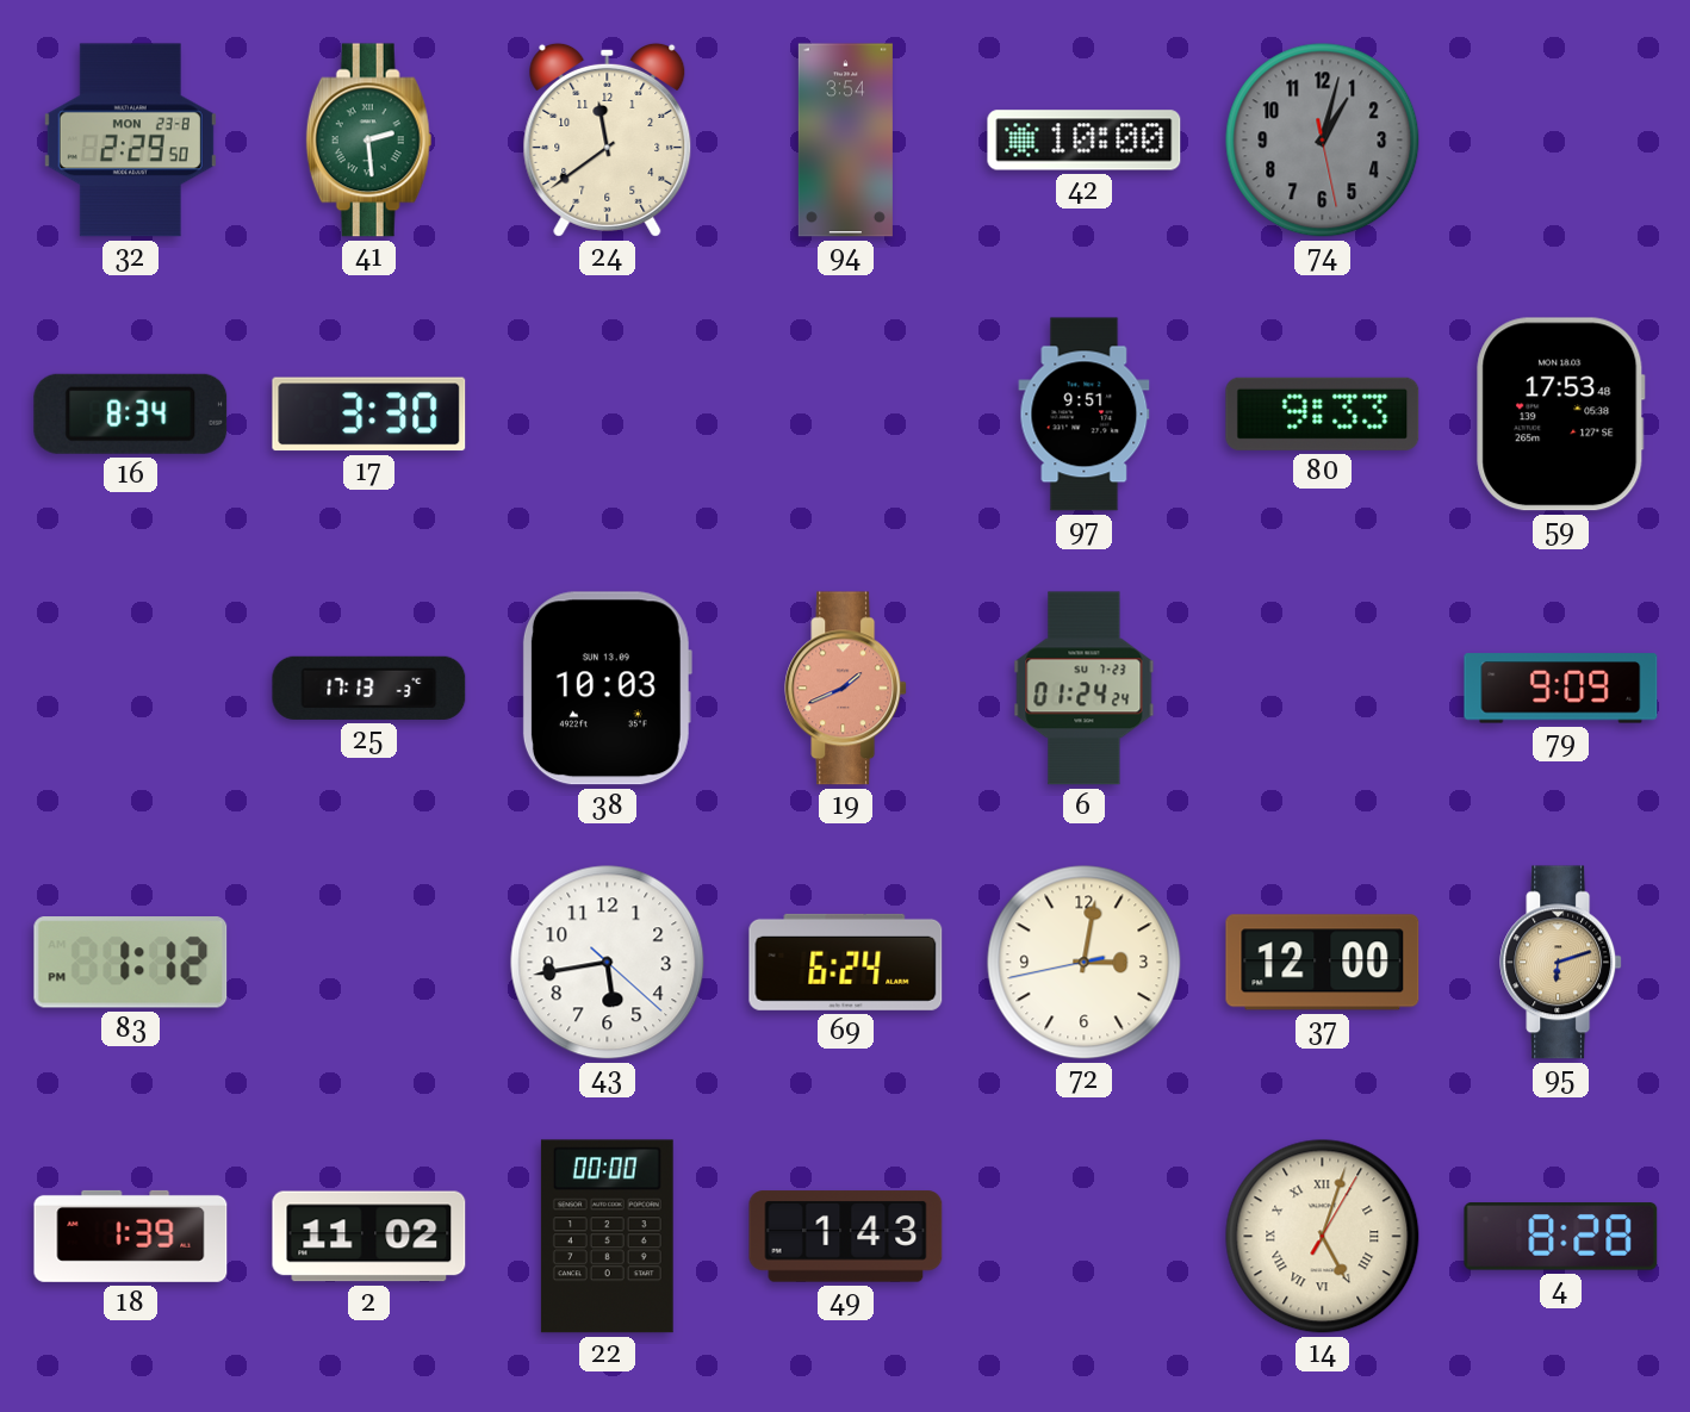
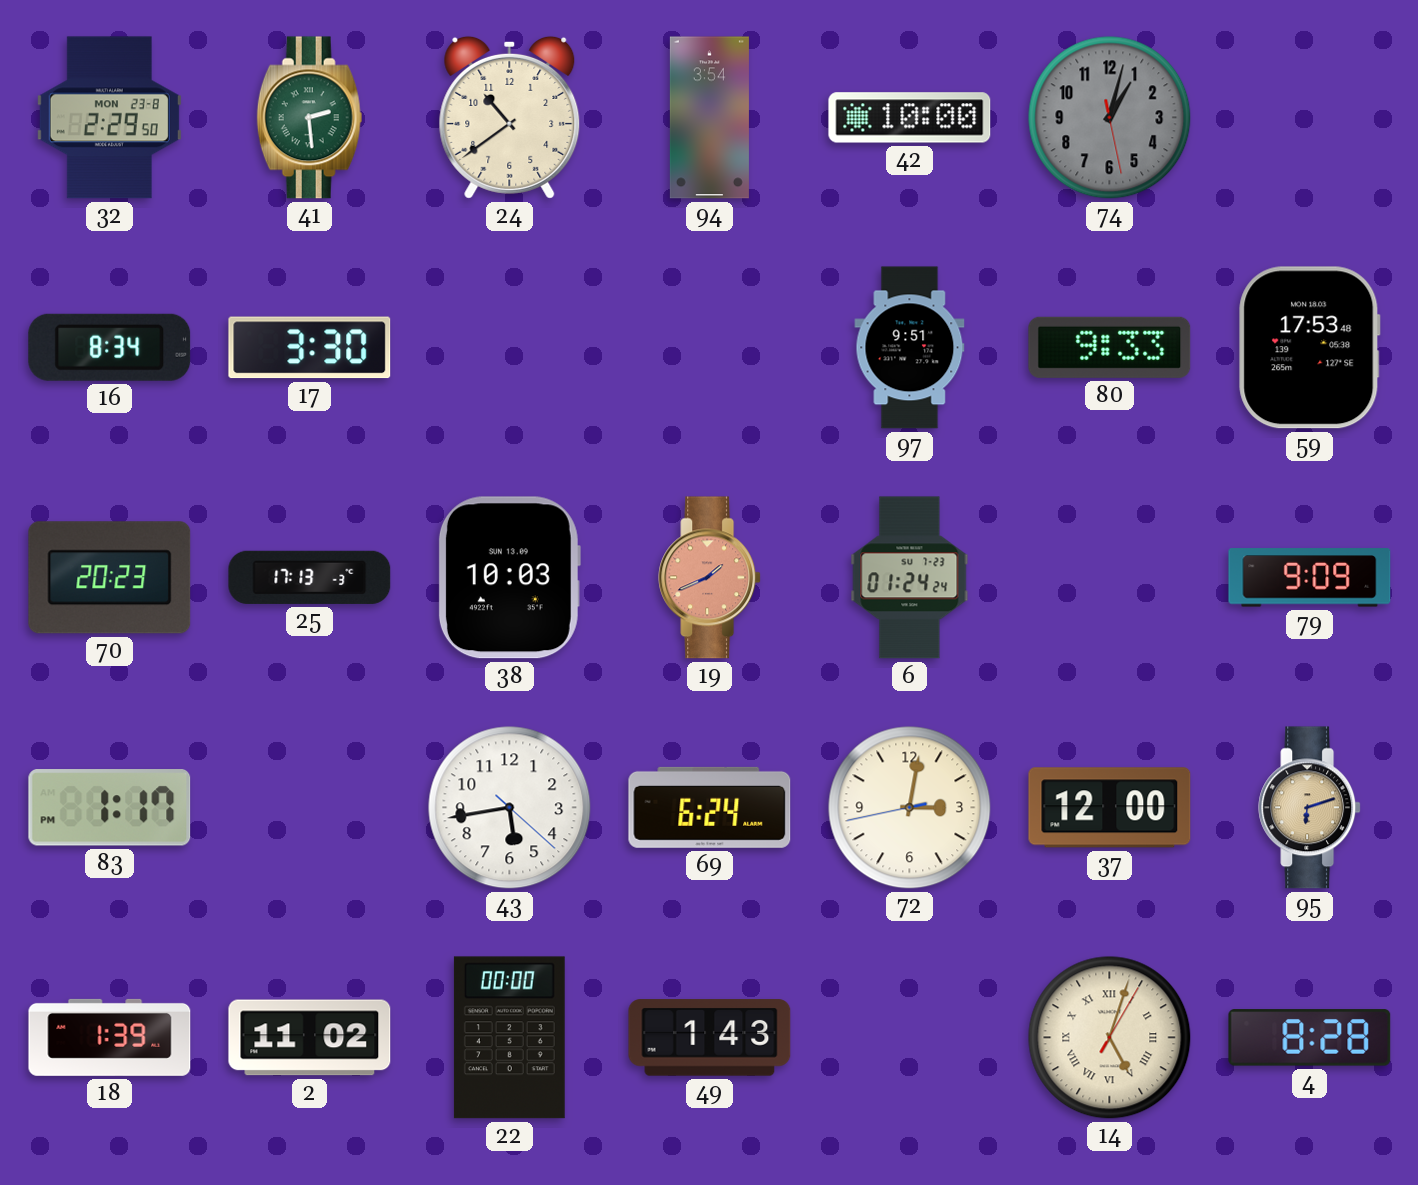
24: 11:39 -> 10:39
70: none -> 20:23
83: 1:12 -> 1:17
